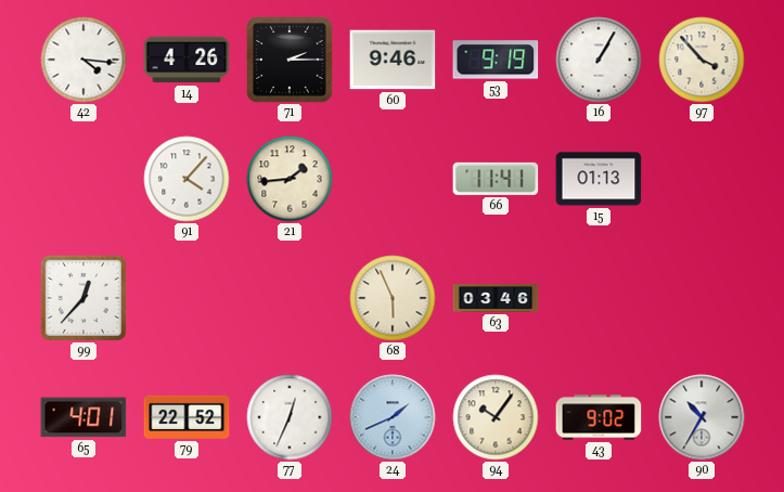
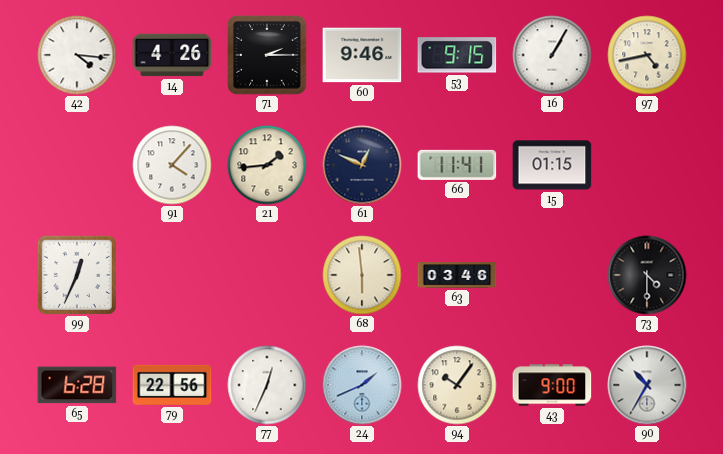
53: 9:19 -> 9:15
97: 3:53 -> 4:43
61: none -> 12:49
15: 01:13 -> 01:15
99: 12:37 -> 12:34
68: 5:56 -> 5:59
73: none -> 4:30
65: 4:01 -> 6:28
79: 22:52 -> 22:56
43: 9:02 -> 9:00
